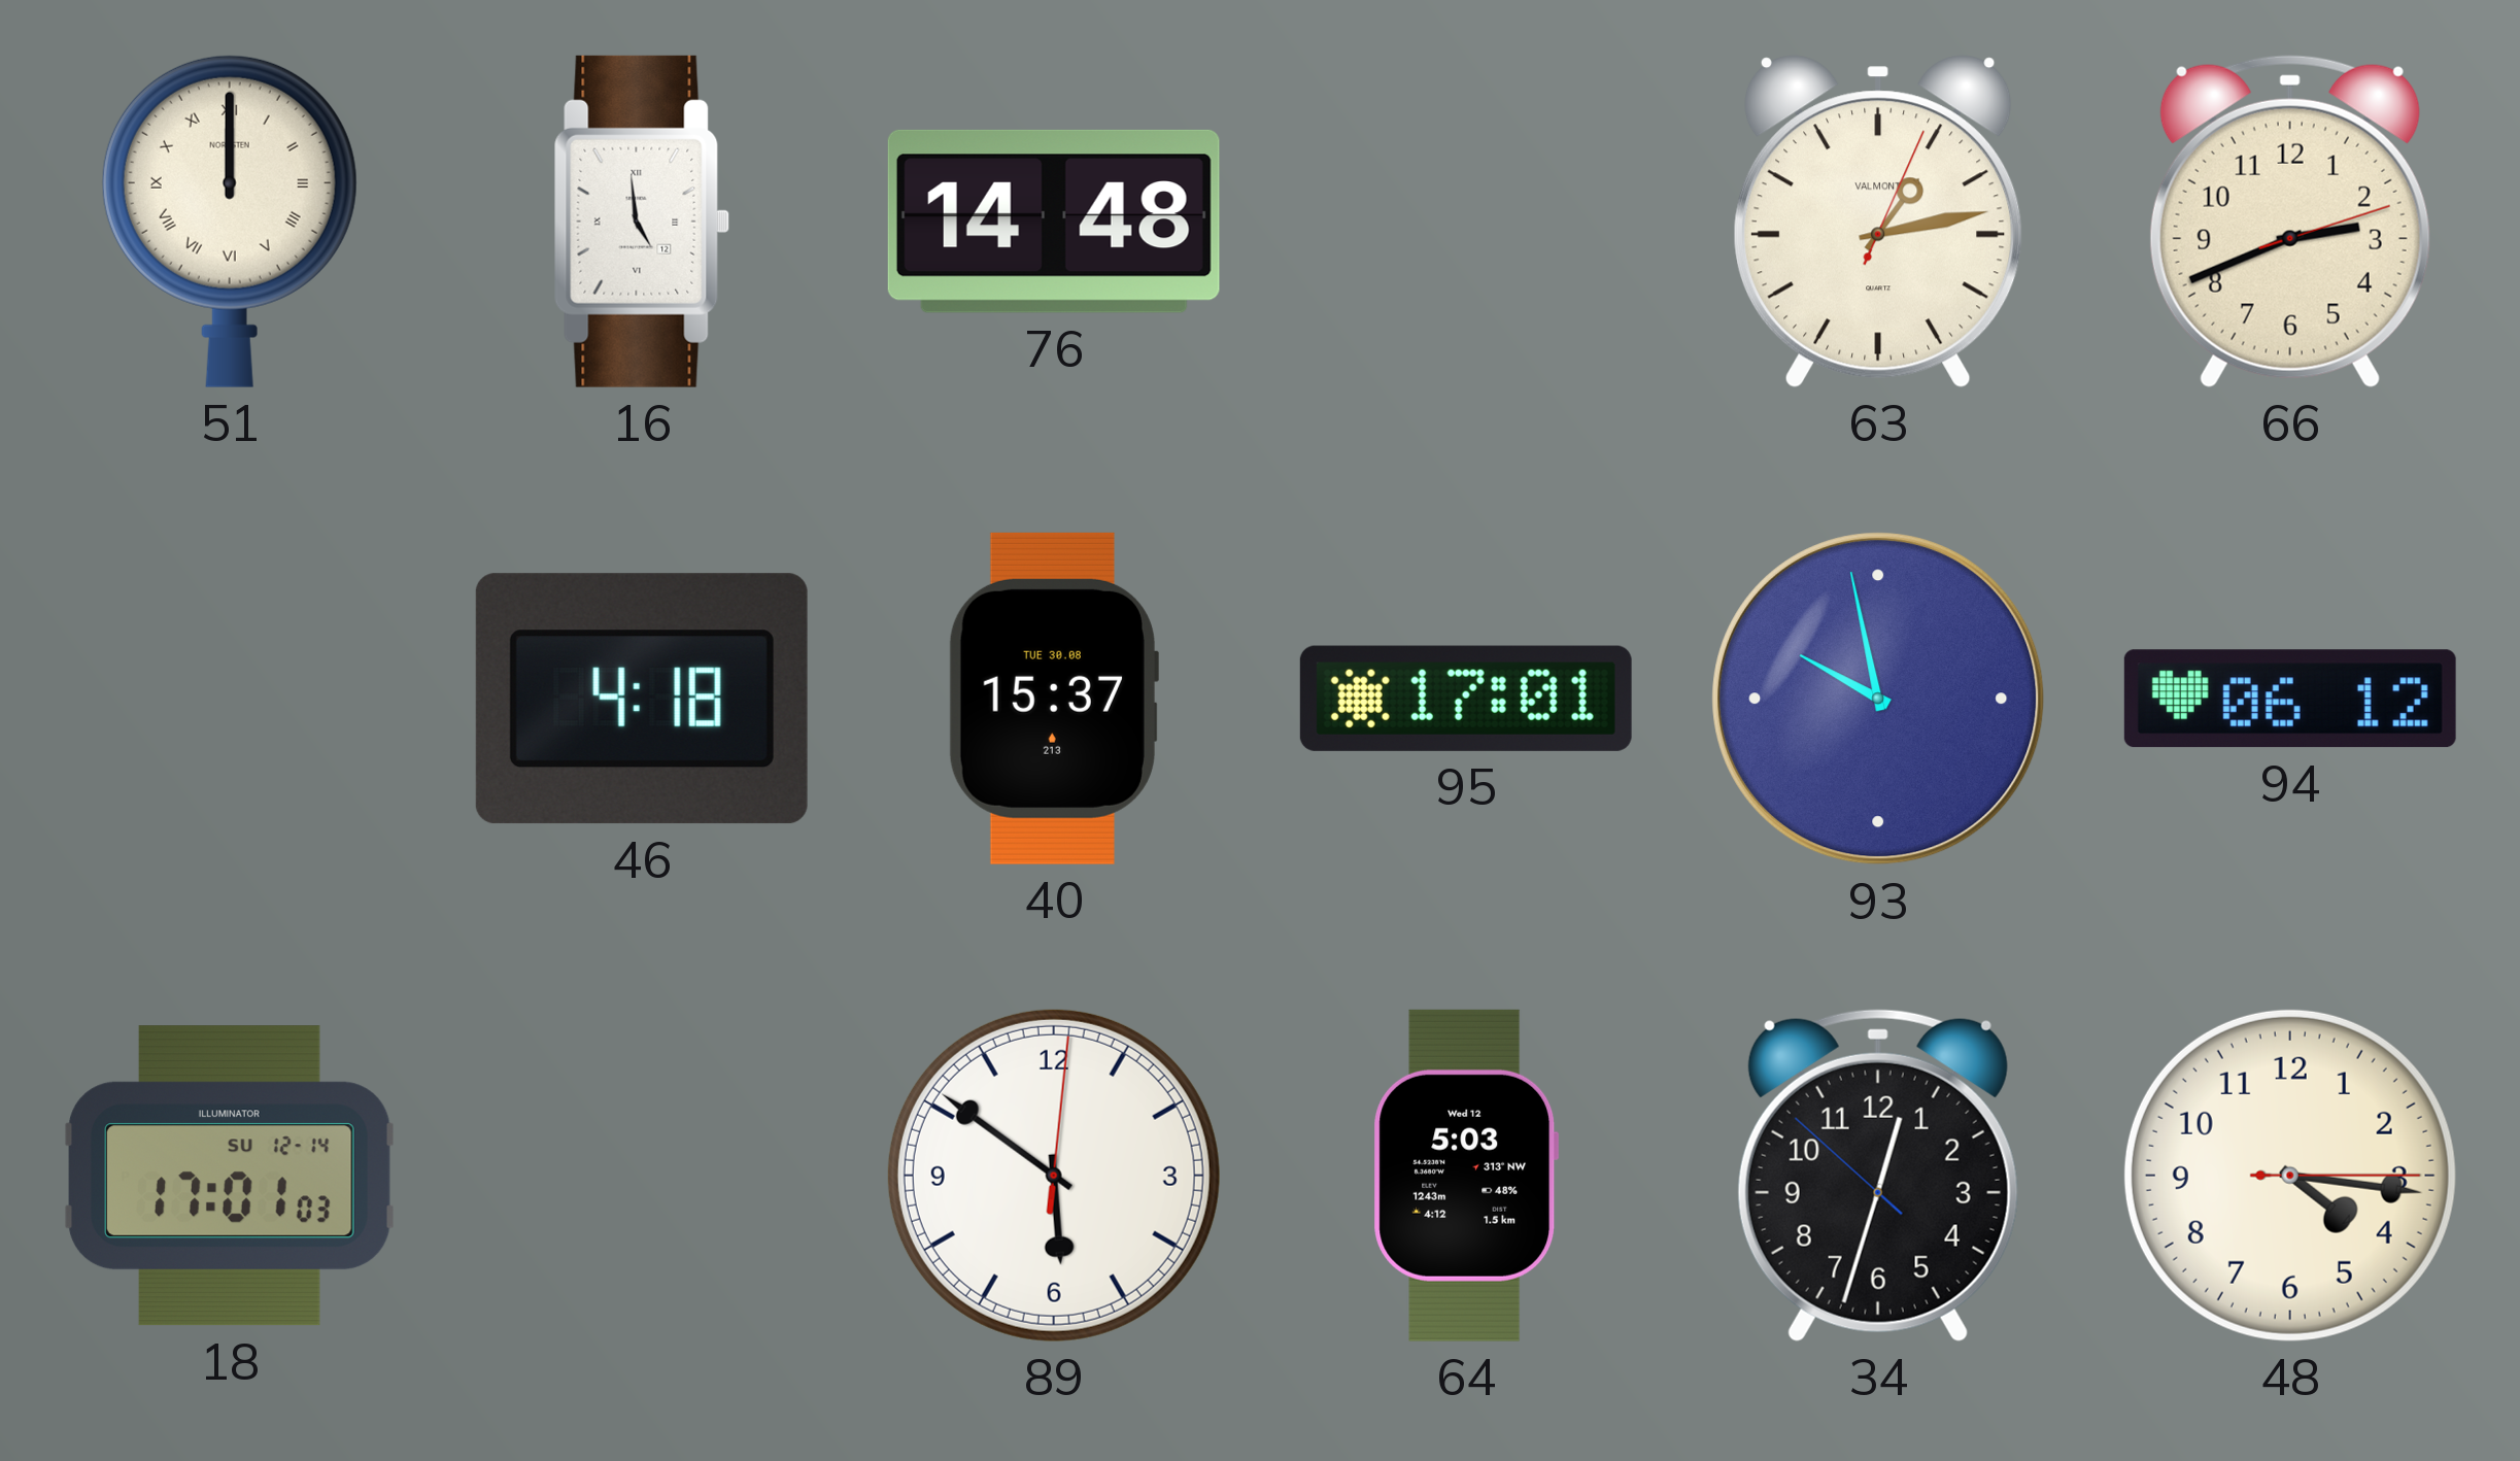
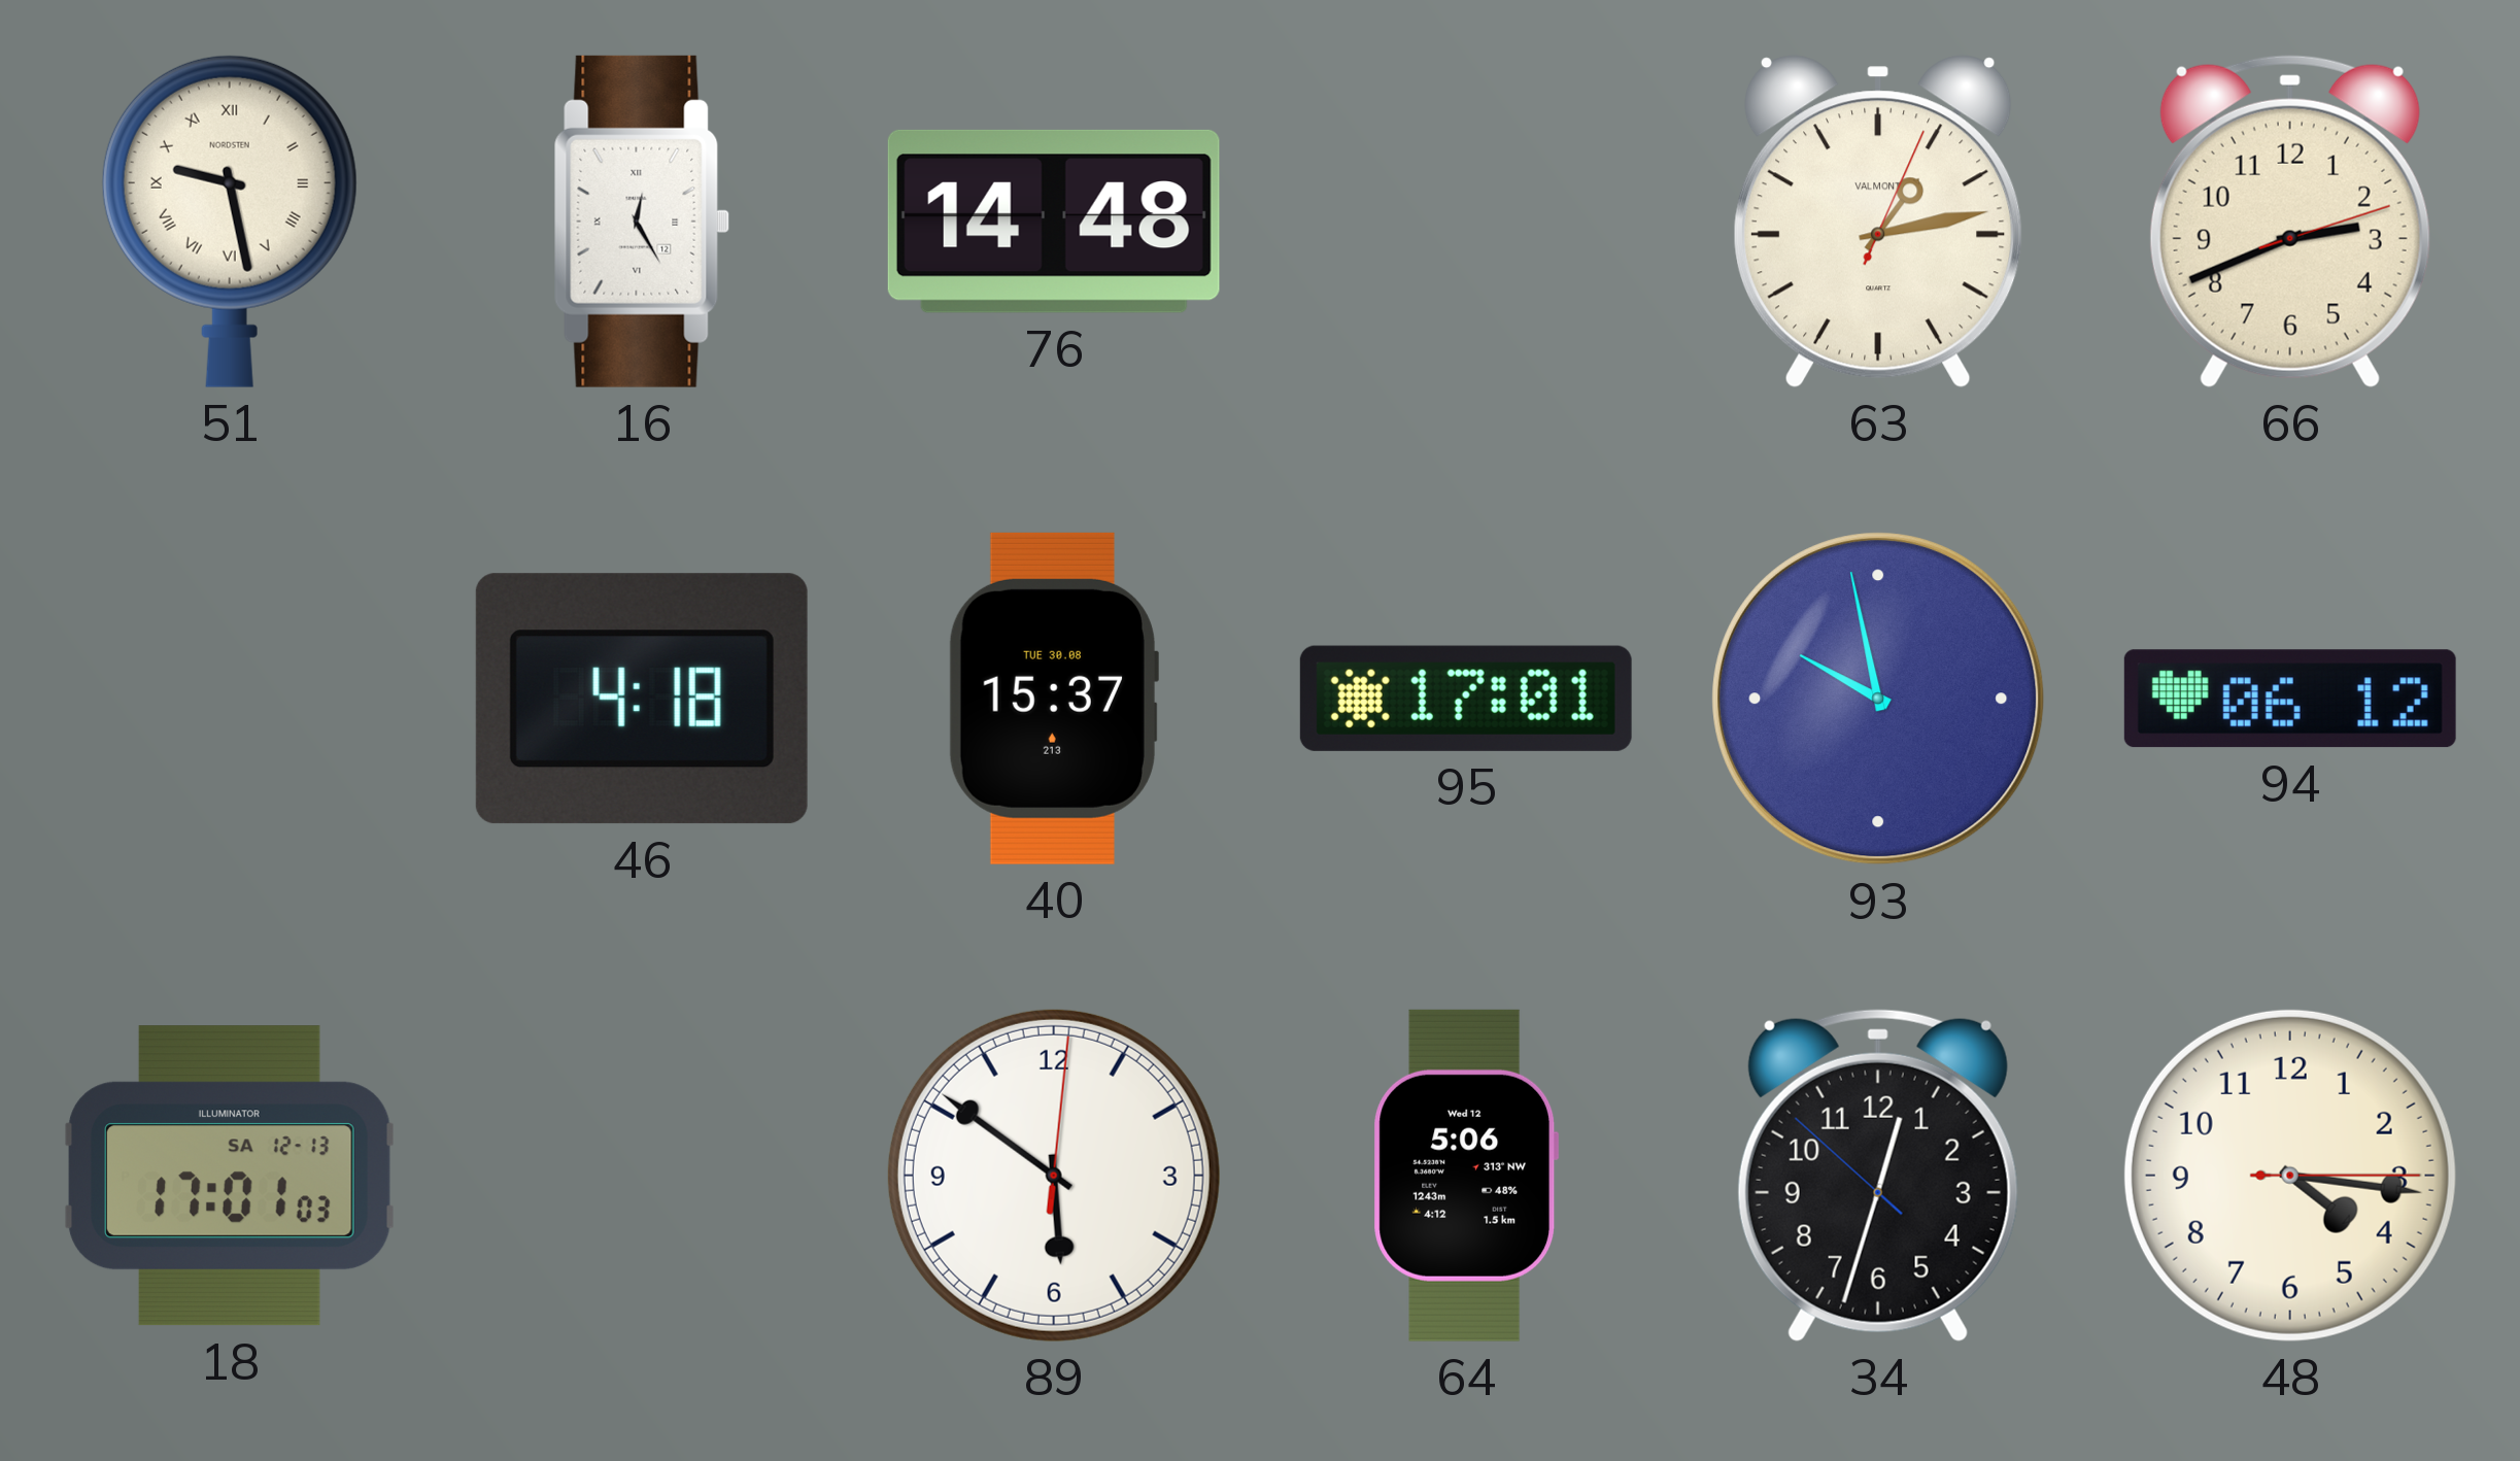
51: 12:00 -> 9:28
16: 4:59 -> 12:25
18 date: SU 12-14 -> SA 12-13
64: 5:03 -> 5:06
